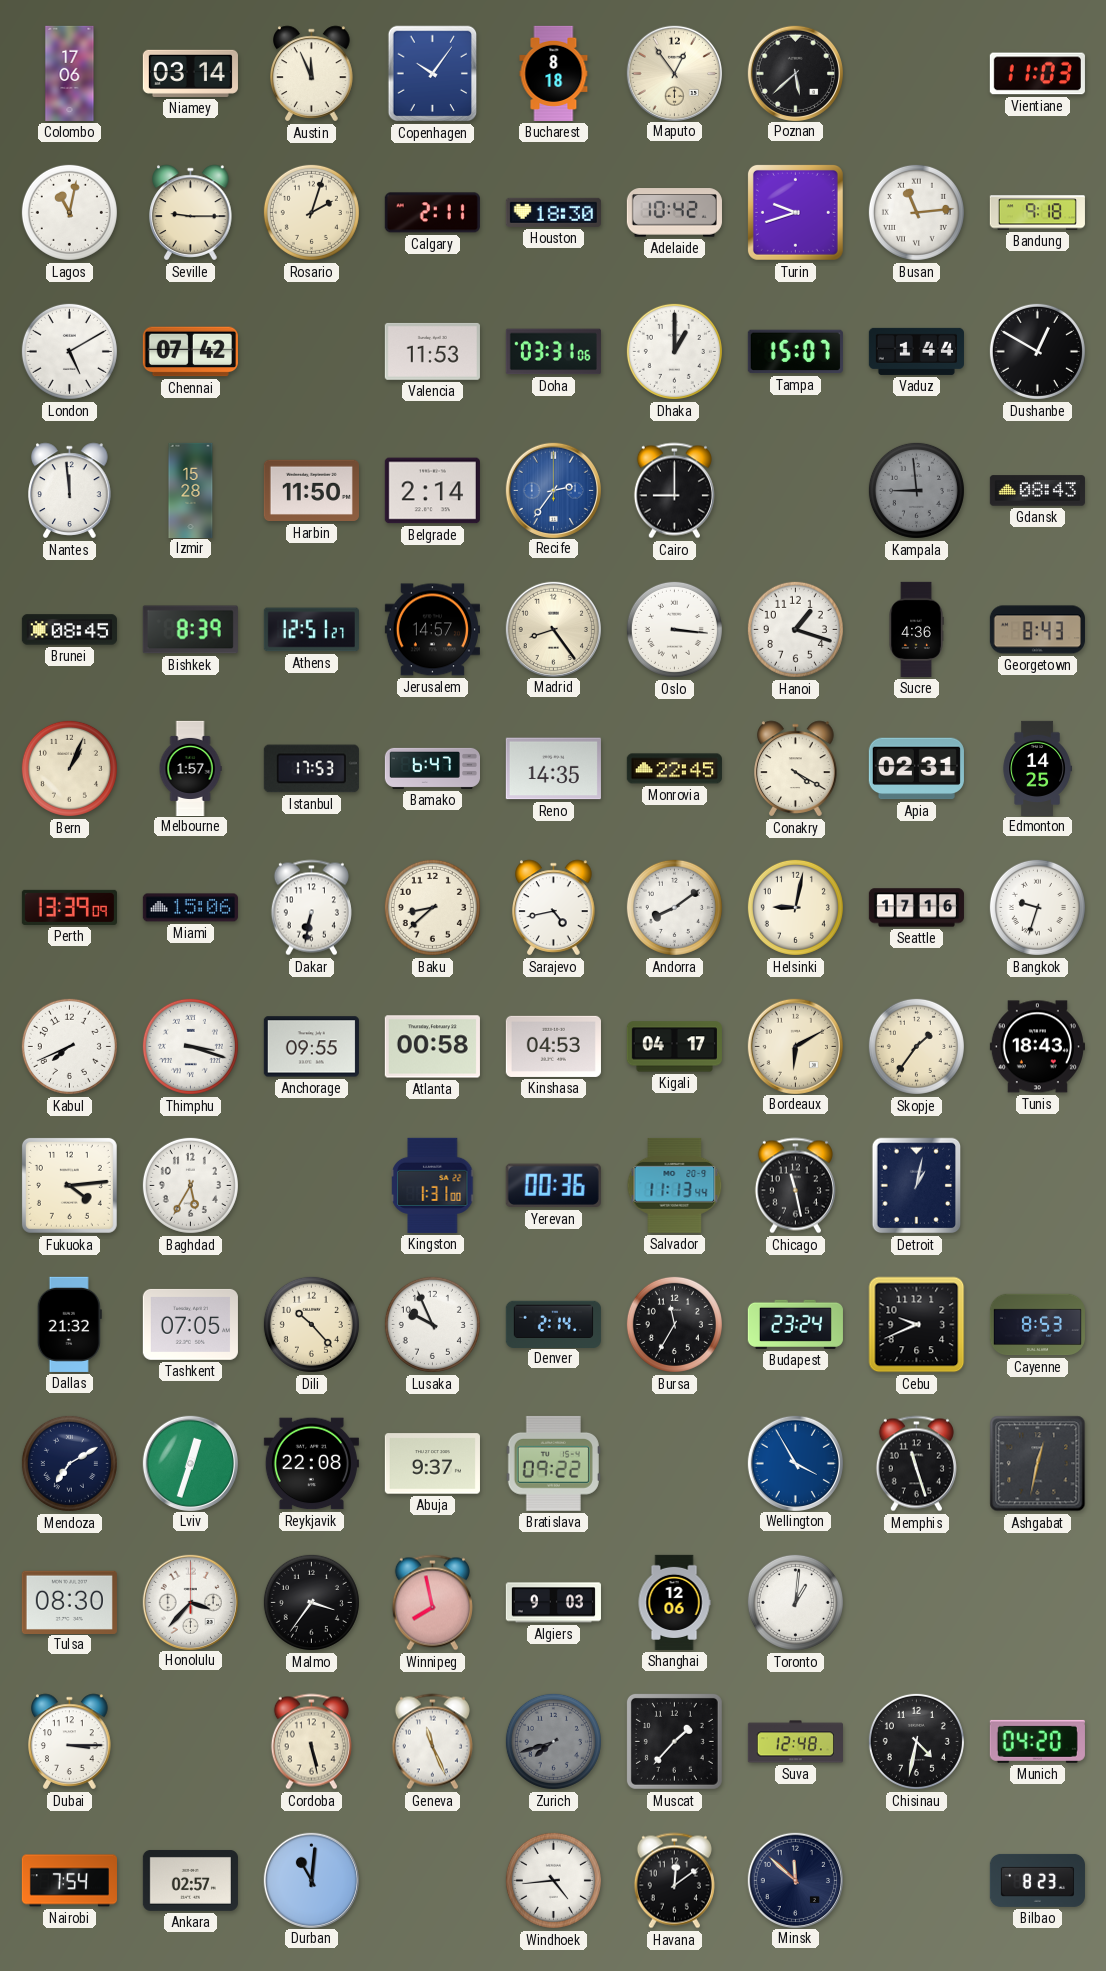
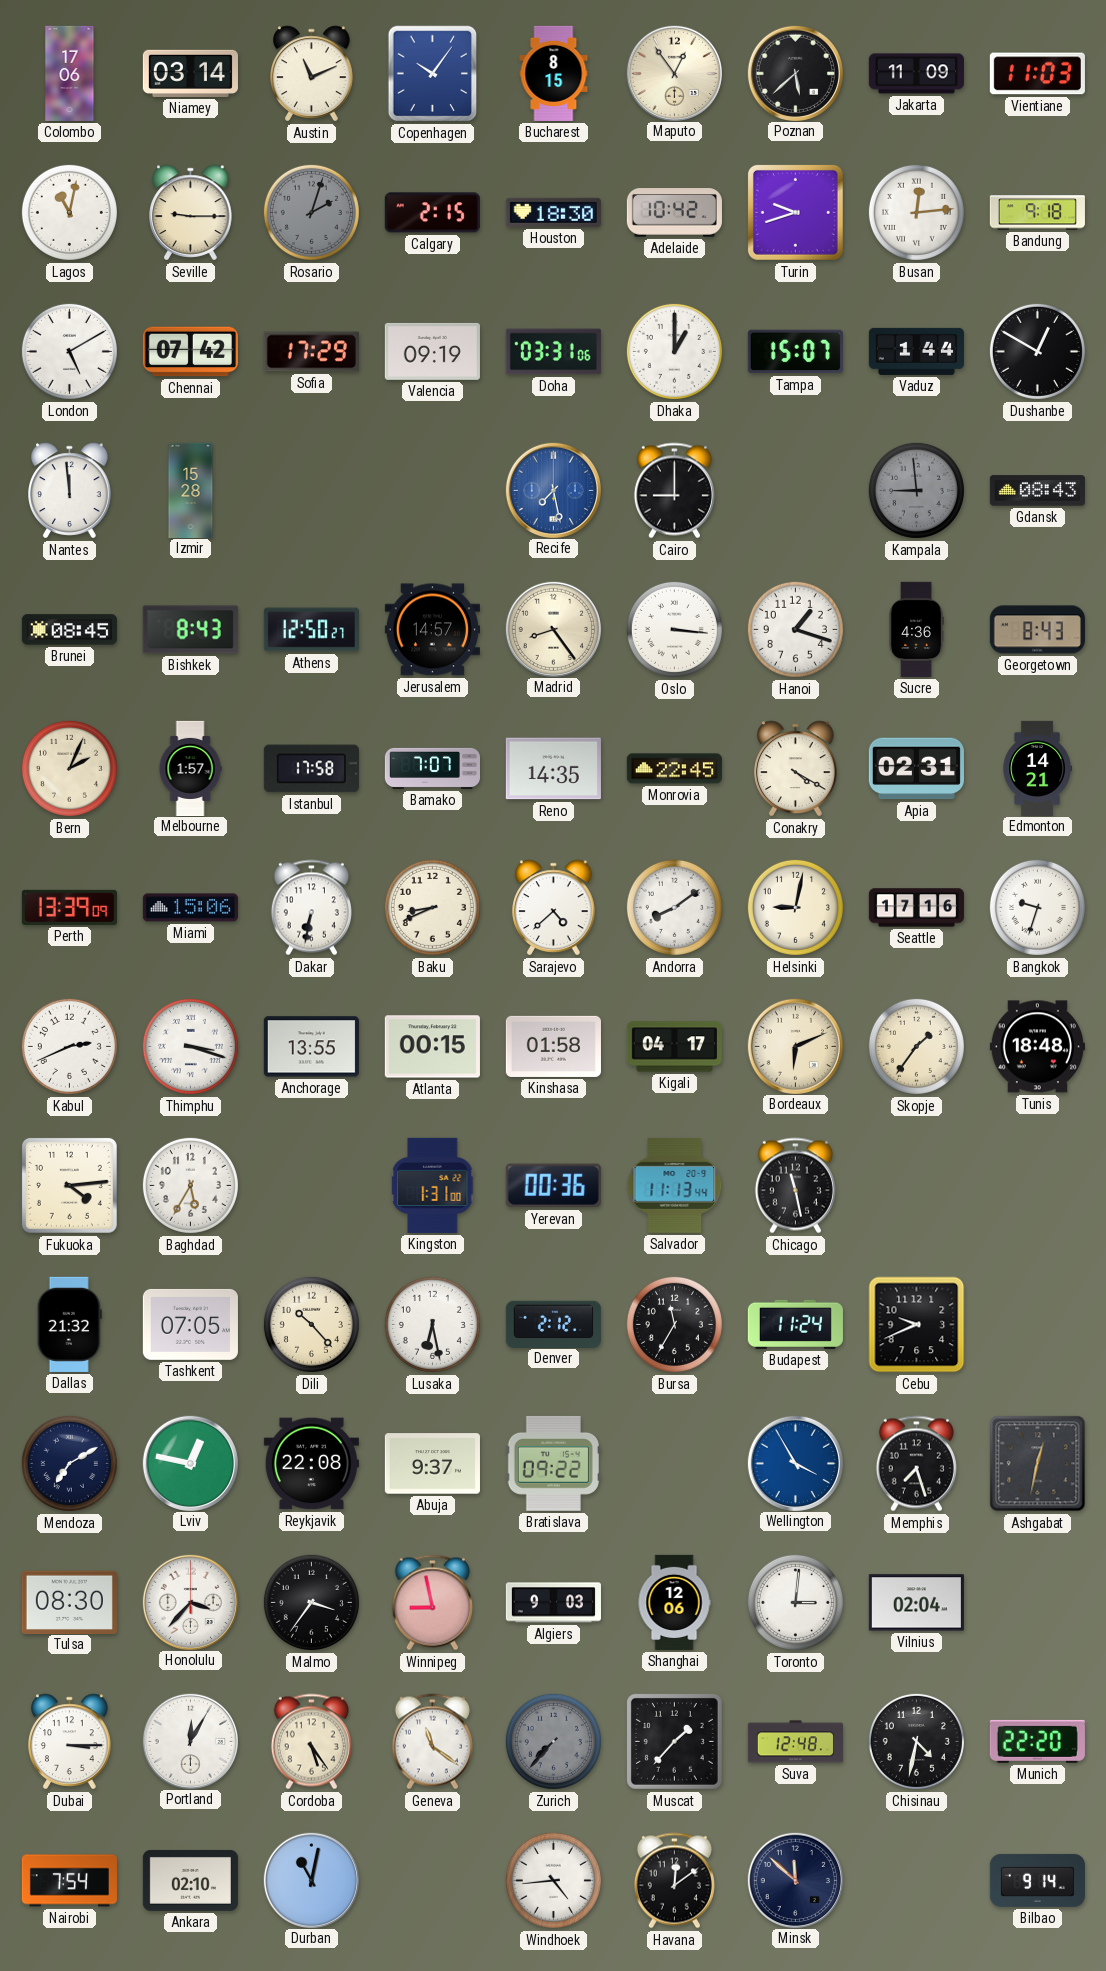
Austin: 11:56 -> 11:11
Bucharest: 8:18 -> 8:15
Jakarta: none -> 11:09
Rosario dial: cream -> grey
Calgary: 2:11 -> 2:15
Busan: 11:14 -> 12:14
Sofia: none -> 17:29
Valencia: 11:53 -> 09:19
Harbin: 11:50 -> none
Belgrade: 2:14 -> none
Recife: 2:36 -> 7:28
Bishkek: 8:39 -> 8:43
Athens: 12:51 -> 12:50
Bern: 1:04 -> 2:04
Istanbul: 17:53 -> 17:58
Bamako: 6:47 -> 7:07
Edmonton: 14:25 -> 14:21
Baku: 8:38 -> 8:41
Sarajevo: 4:43 -> 4:38
Kabul: 7:41 -> 2:41
Anchorage: 09:55 -> 13:55
Atlanta: 00:58 -> 00:15
Kinshasa: 04:53 -> 01:58
Bordeaux: 6:10 -> 6:11
Tunis: 18:43 -> 18:48
Detroit: 1:02 -> none
Lusaka: 9:56 -> 6:28
Denver: 2:14 -> 2:12
Budapest: 23:24 -> 11:24
Cayenne: 8:53 -> none
Lviv: 12:33 -> 12:47
Memphis: 11:27 -> 7:27
Winnipeg: 7:58 -> 8:58
Toronto: 1:01 -> 3:01
Vilnius: none -> 02:04
Portland: none -> 12:05
Cordoba: 5:28 -> 5:24
Geneva: 11:26 -> 11:21
Zurich: 7:42 -> 7:37
Munich: 04:20 -> 22:20
Ankara: 02:57 -> 02:10
Durban: 11:01 -> 11:02
Bilbao: 8:23 -> 9:14
